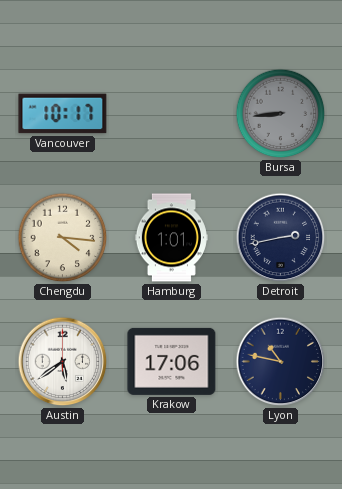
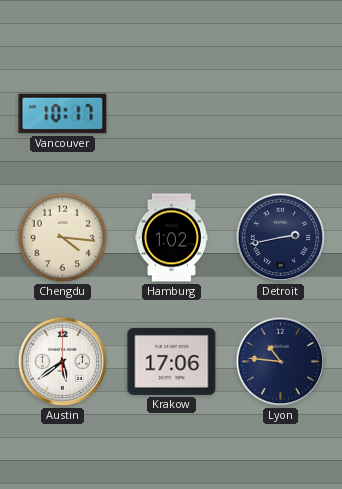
Bursa: 8:44 -> none
Hamburg: 1:01 -> 1:02
Lyon: 10:47 -> 10:46
